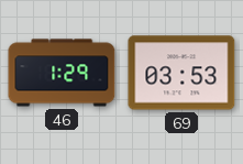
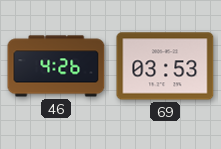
46: 1:29 -> 4:26
